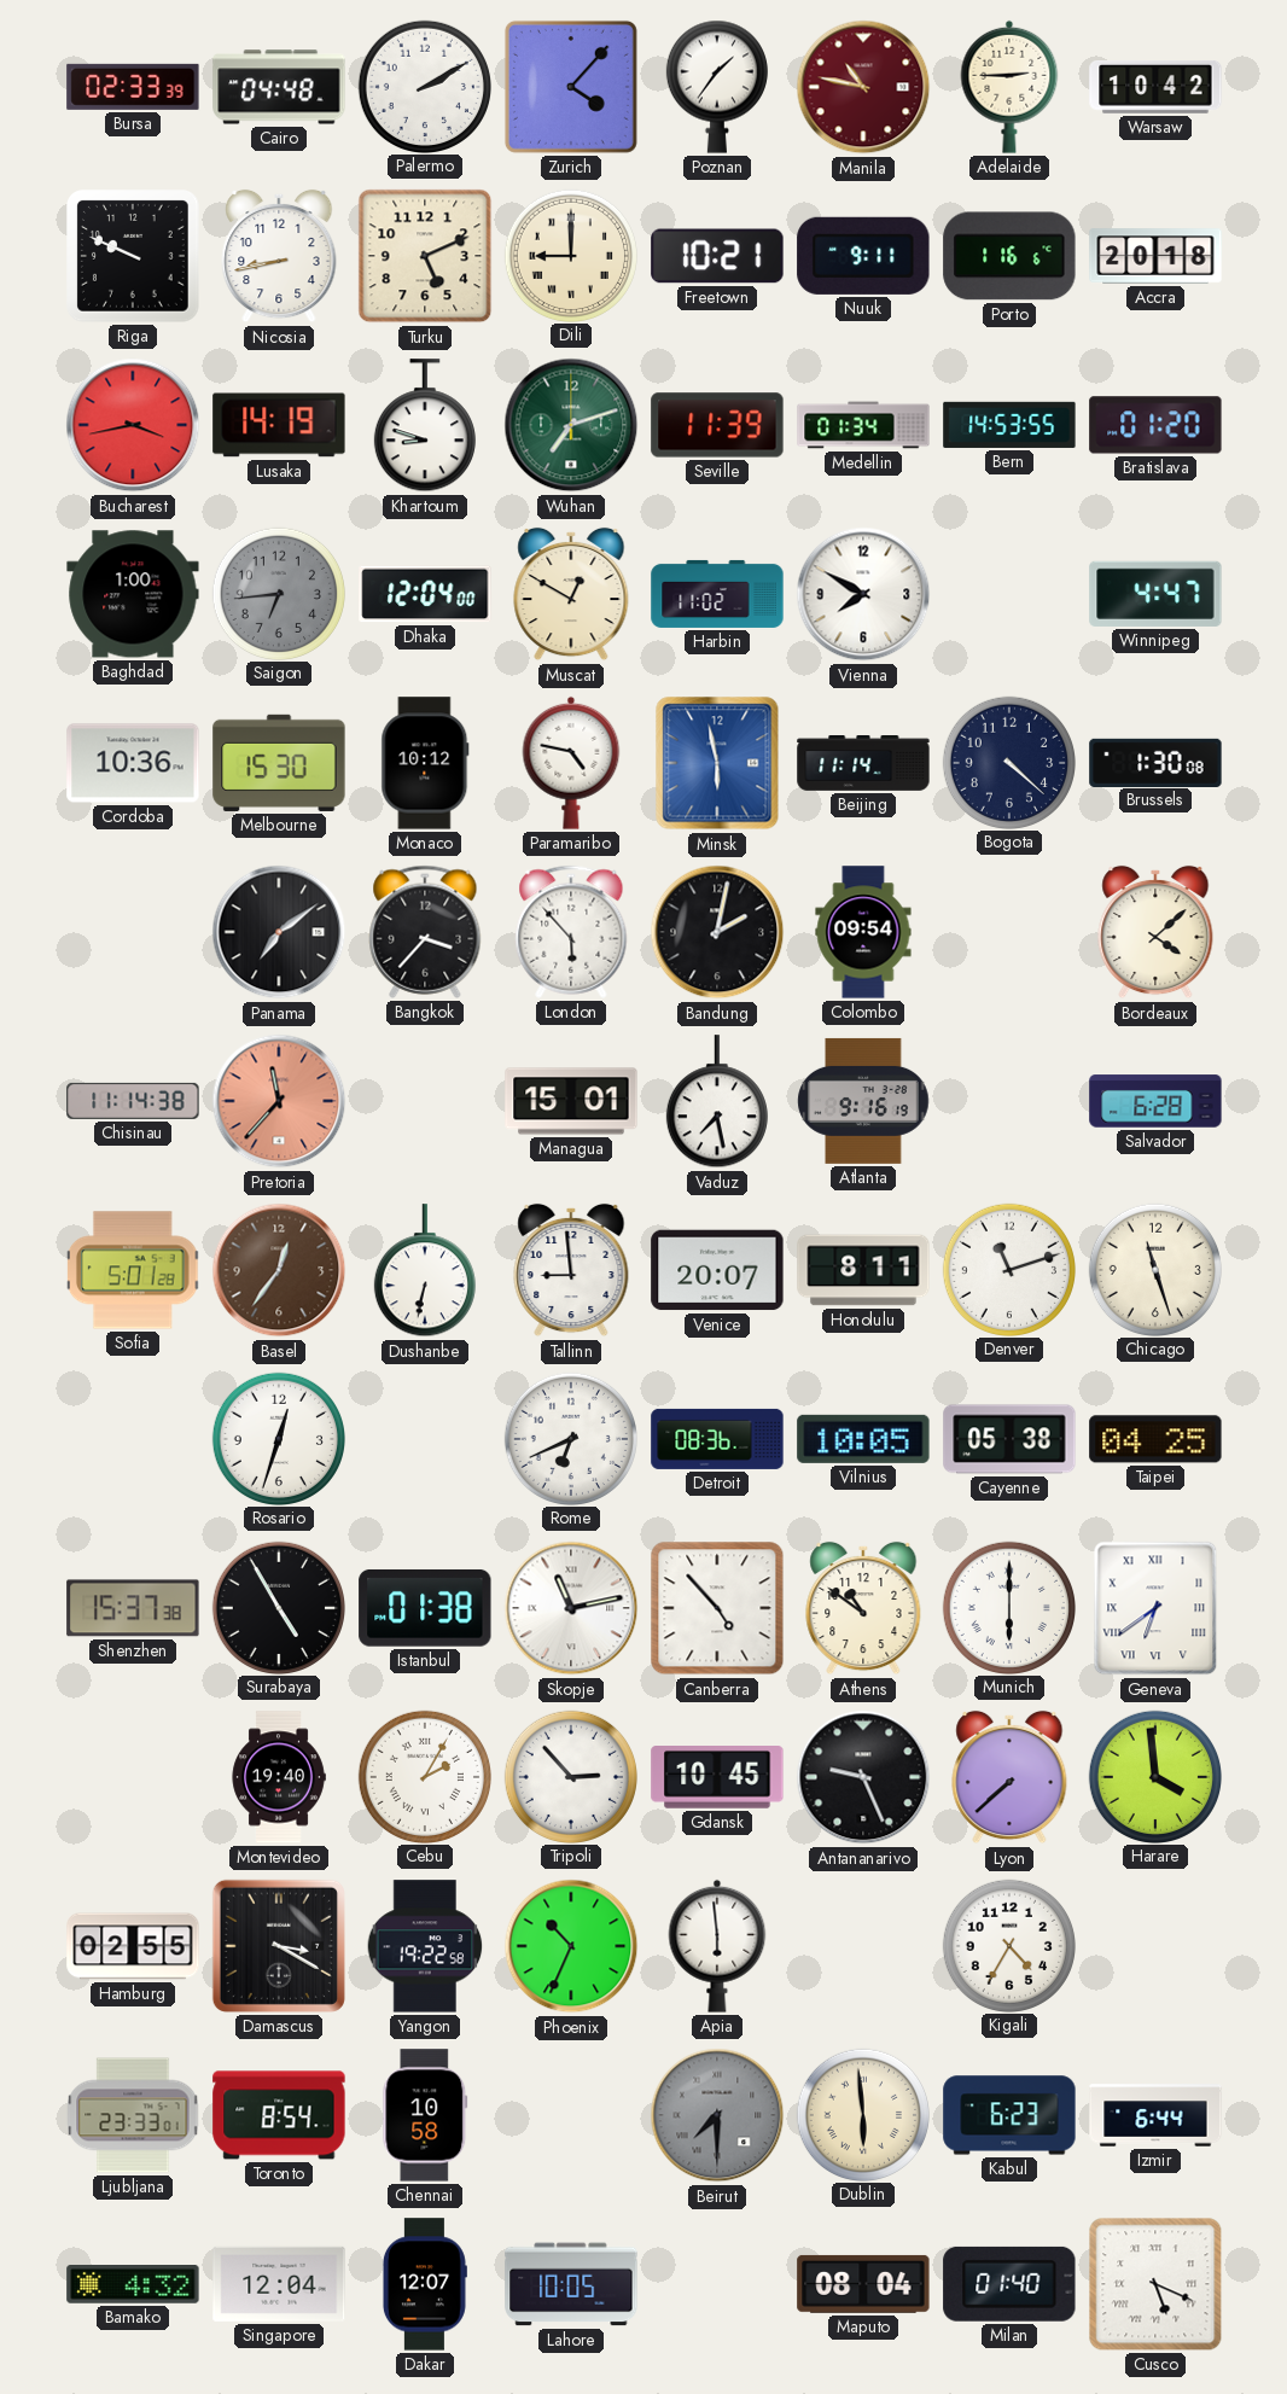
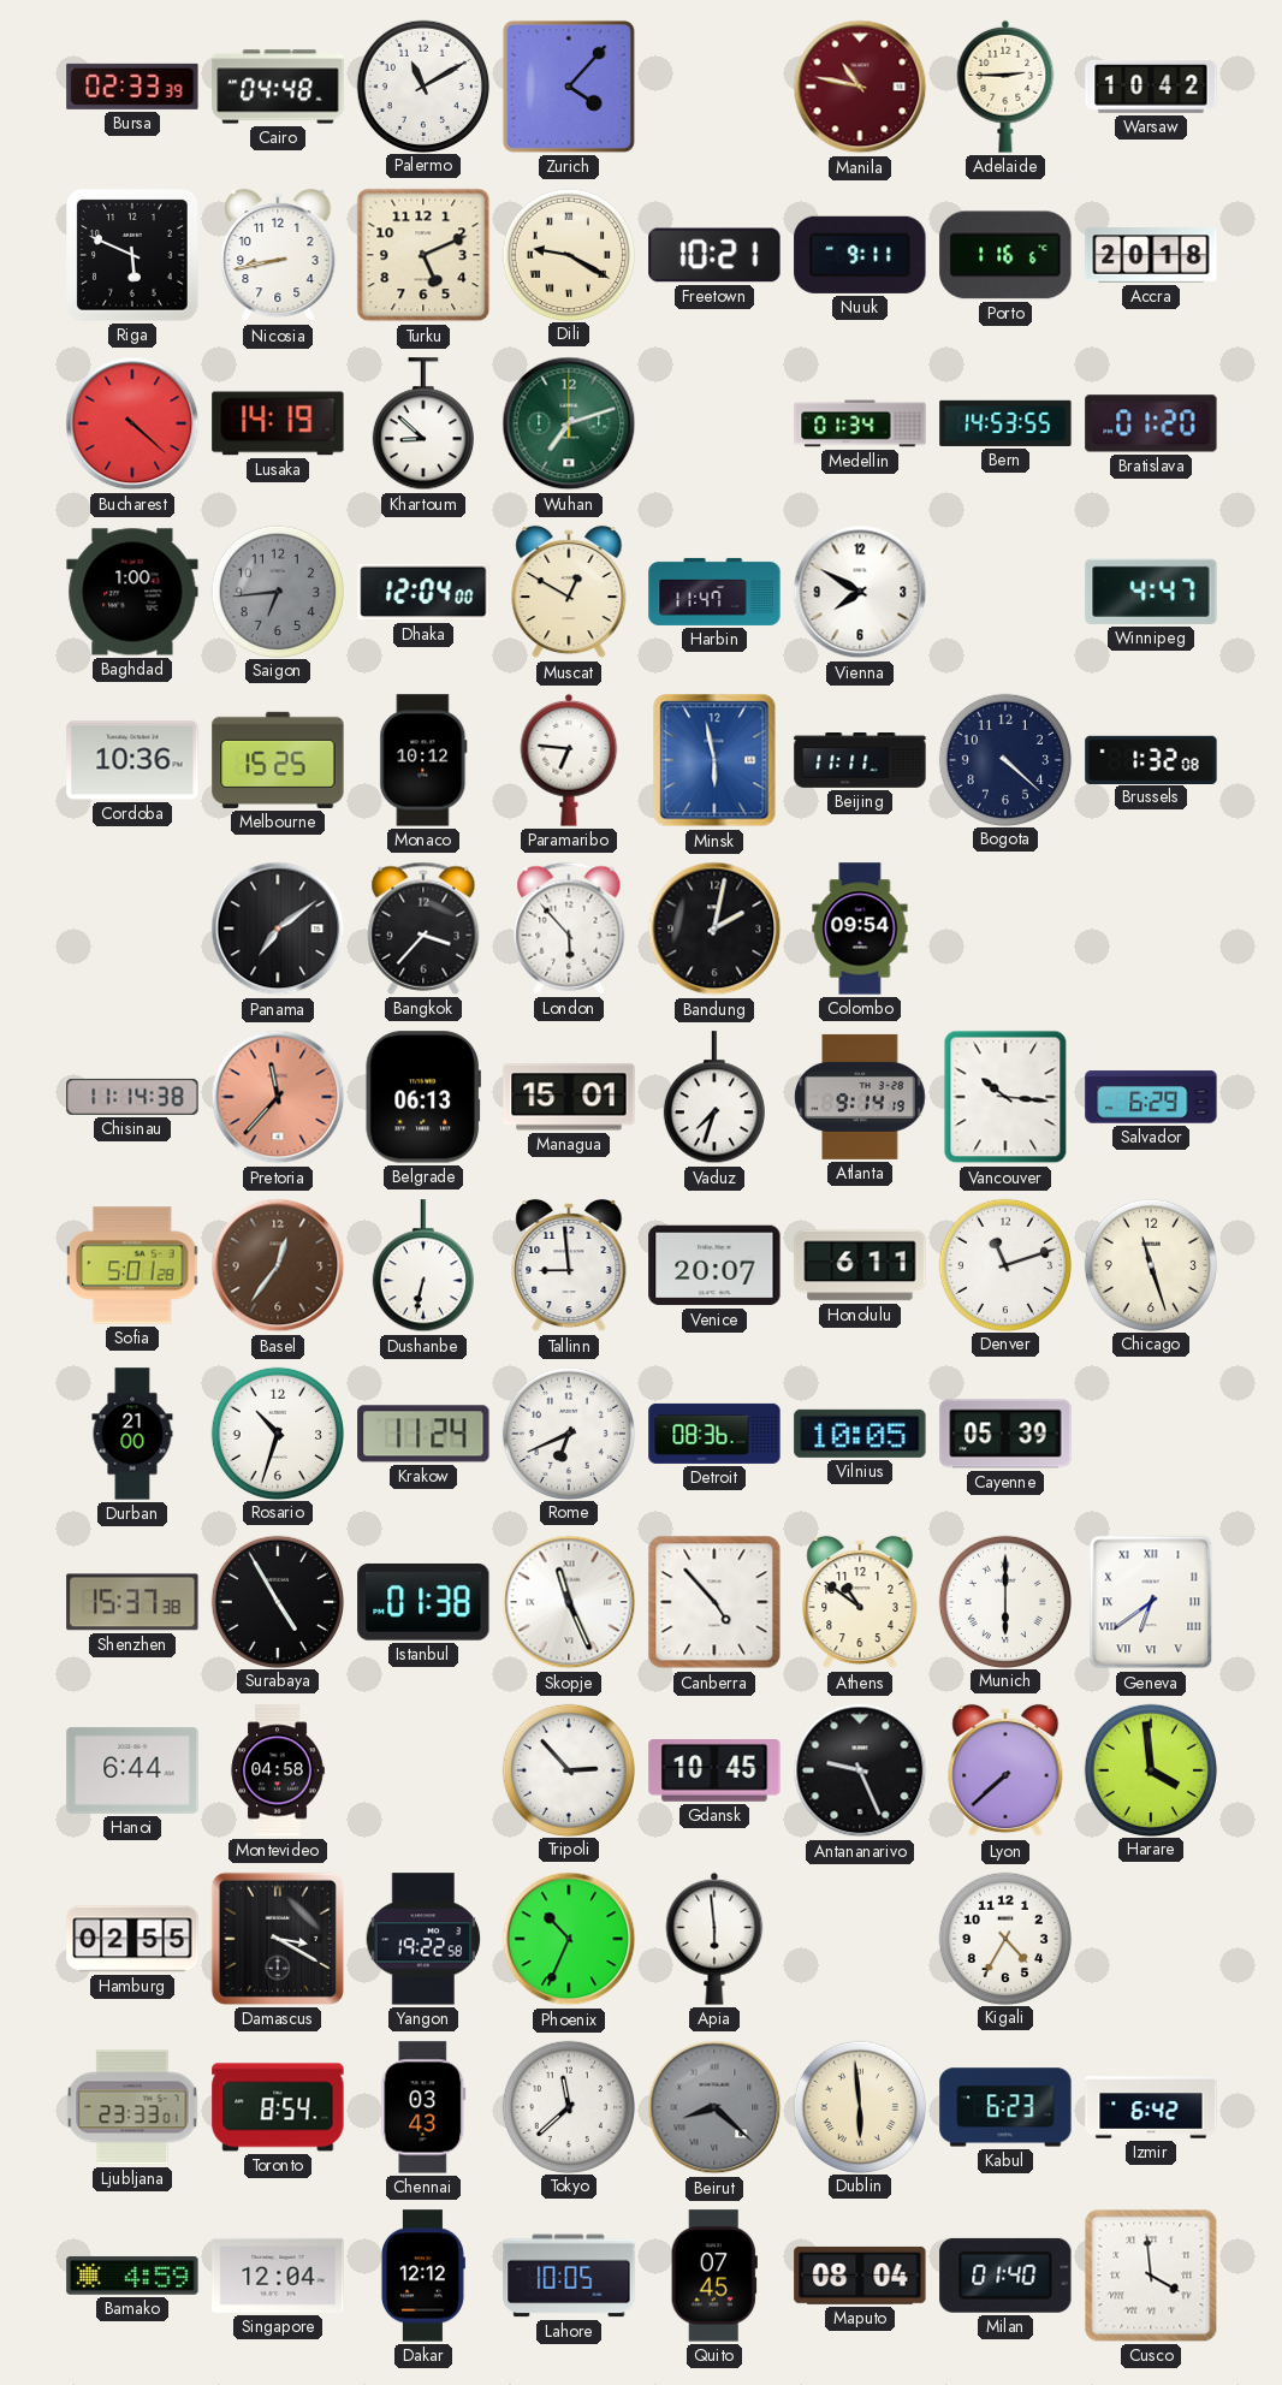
Palermo: 2:10 -> 11:10
Poznan: 1:36 -> none
Riga: 9:49 -> 5:49
Dili: 9:00 -> 9:20
Bucharest: 3:43 -> 4:22
Khartoum: 8:48 -> 8:52
Seville: 11:39 -> none
Harbin: 11:02 -> 11:47
Melbourne: 15:30 -> 15:25
Paramaribo: 4:47 -> 6:46
Beijing: 11:14 -> 11:11
Brussels: 1:30 -> 1:32
Bordeaux: 4:08 -> none
Belgrade: none -> 06:13
Vaduz: 7:28 -> 7:33
Atlanta: 9:16 -> 9:14
Vancouver: none -> 10:16
Salvador: 6:28 -> 6:29
Honolulu: 8:11 -> 6:11
Durban: none -> 21:00
Rosario: 12:33 -> 10:33
Krakow: none -> 11:24
Cayenne: 05:38 -> 05:39
Taipei: 04:25 -> none
Skopje: 11:13 -> 11:26
Hanoi: none -> 6:44
Montevideo: 19:40 -> 04:58
Cebu: 2:05 -> none
Chennai: 10:58 -> 03:43
Tokyo: none -> 11:38
Beirut: 7:30 -> 8:22
Izmir: 6:44 -> 6:42
Bamako: 4:32 -> 4:59
Dakar: 12:07 -> 12:12
Quito: none -> 07:45
Cusco: 5:19 -> 3:59
